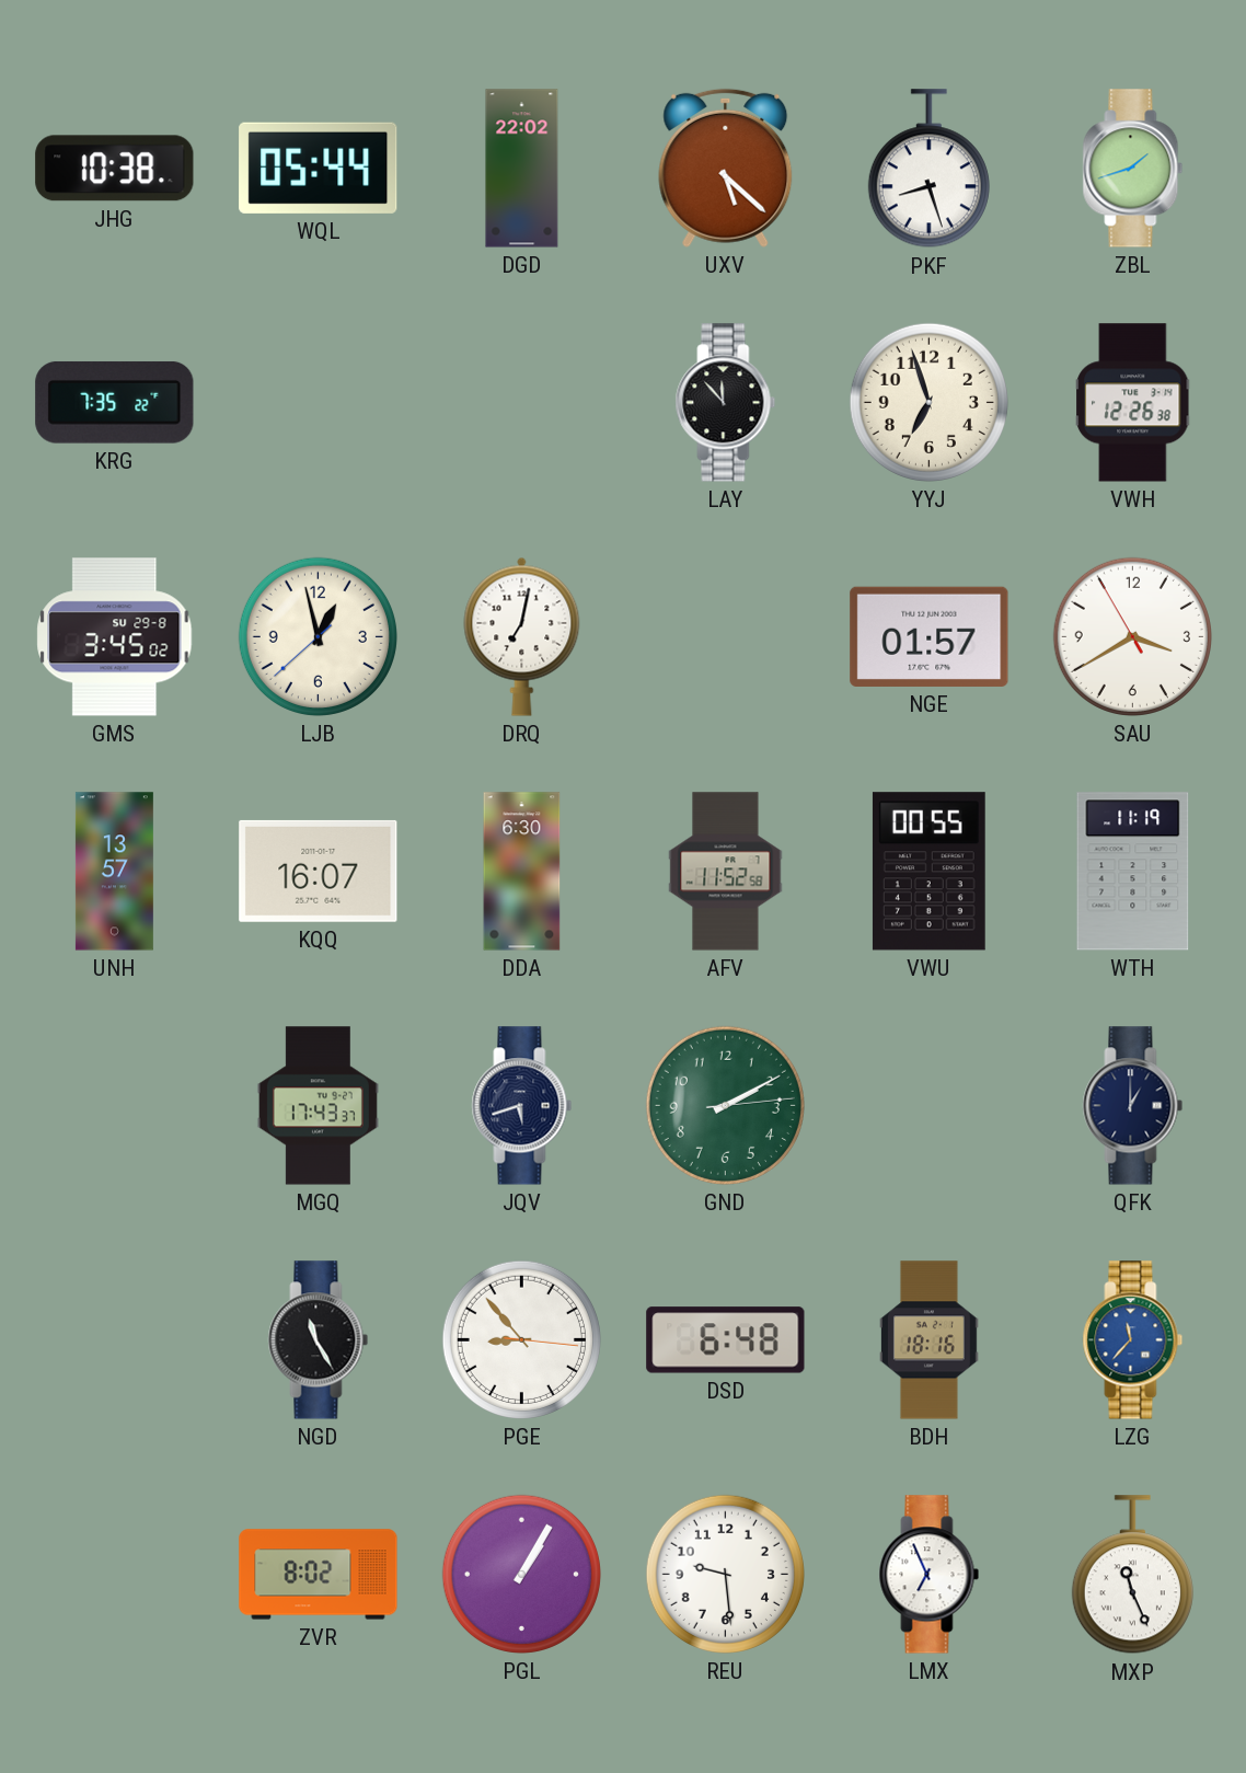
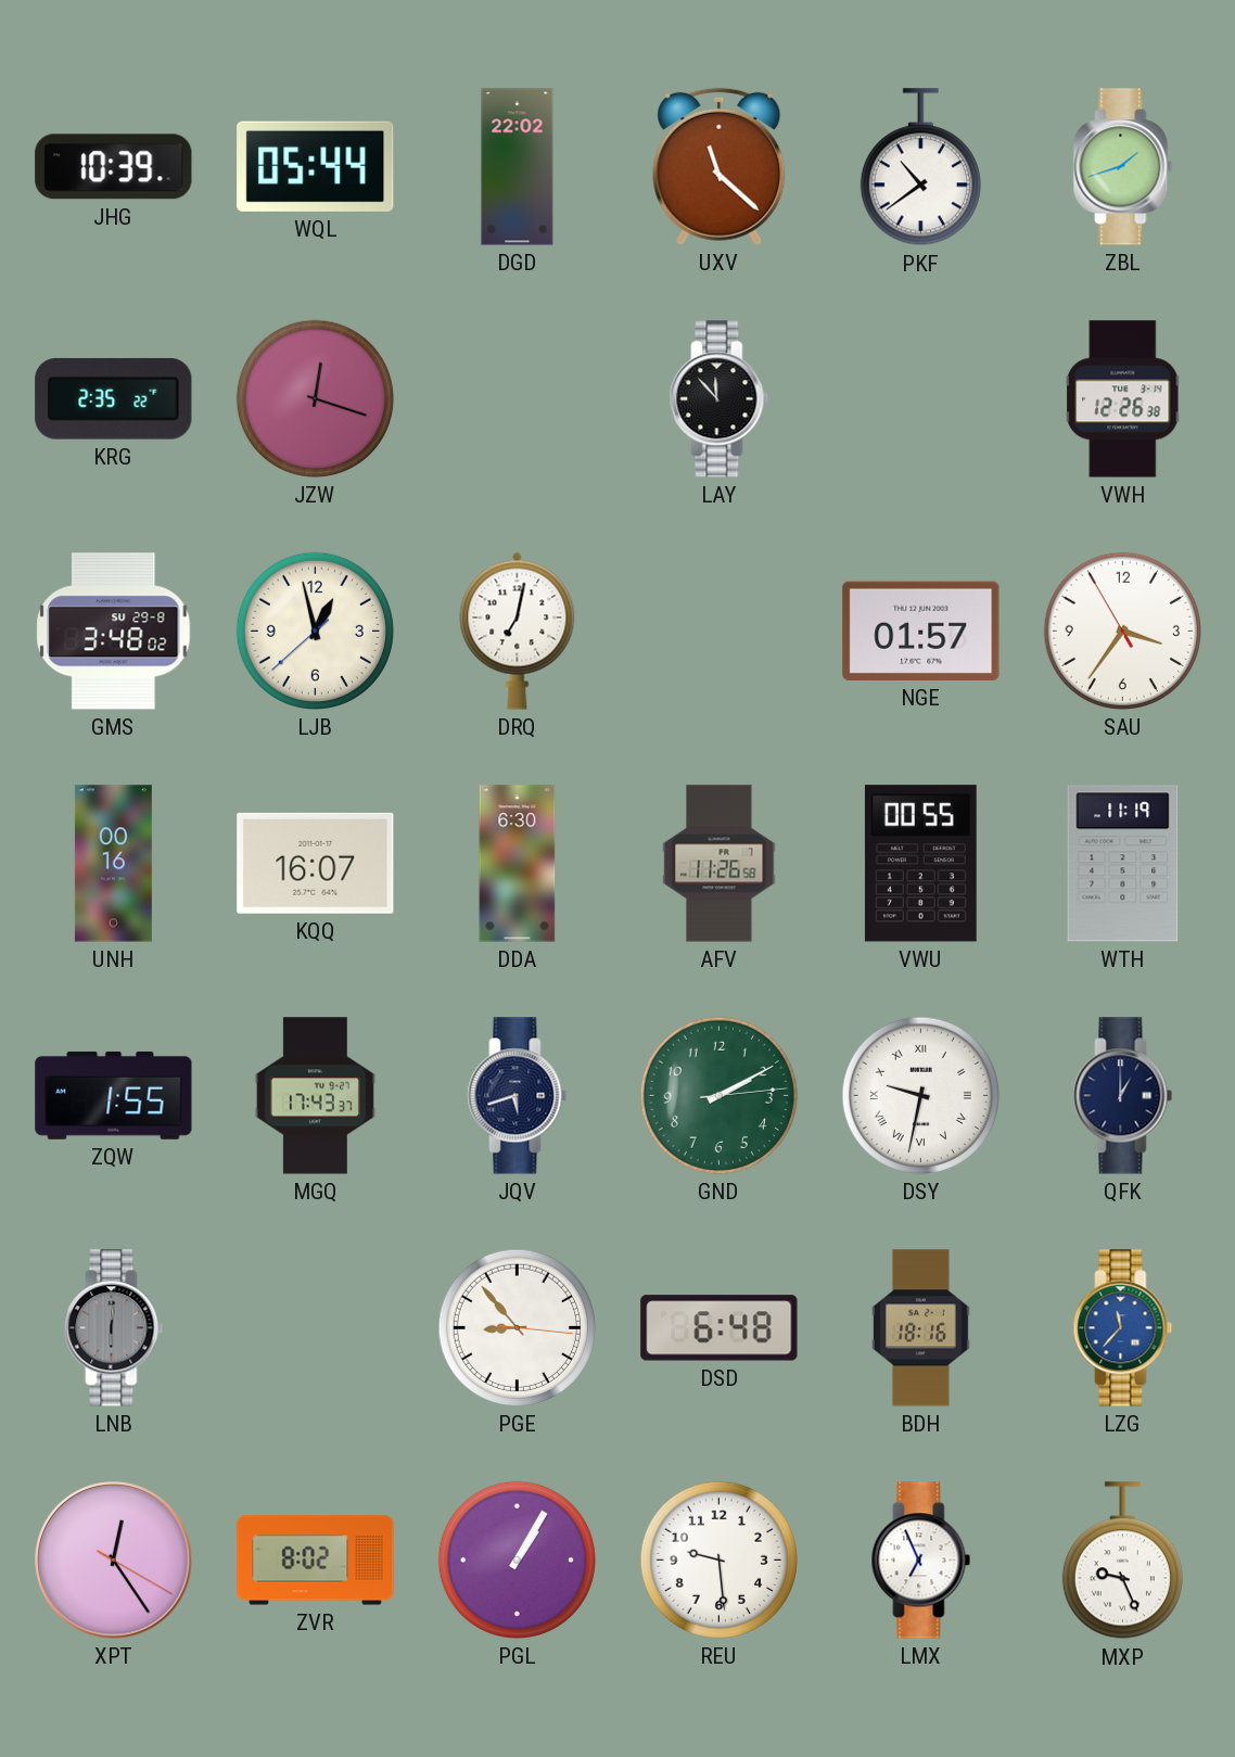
JHG: 10:38 -> 10:39
UXV: 5:22 -> 11:22
PKF: 8:27 -> 10:39
KRG: 7:35 -> 2:35
JZW: none -> 12:18
YYJ: 6:57 -> none
GMS: 3:45 -> 3:48
SAU: 3:39 -> 3:35
UNH: 13:57 -> 00:16
AFV: 11:52 -> 11:26
ZQW: none -> 1:55
DSY: none -> 9:32
LNB: none -> 6:01
NGD: 11:25 -> none
XPT: none -> 12:24
MXP: 11:26 -> 9:26
